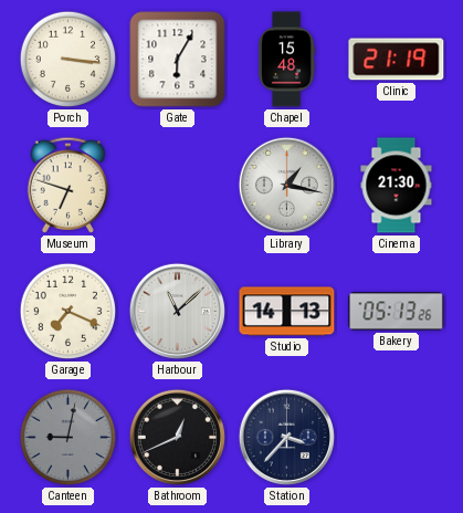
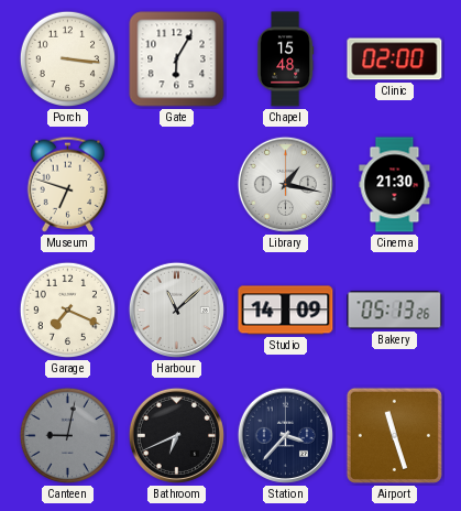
Clinic: 21:19 -> 02:00
Studio: 14:13 -> 14:09
Bathroom: 12:41 -> 6:41
Airport: none -> 11:27
